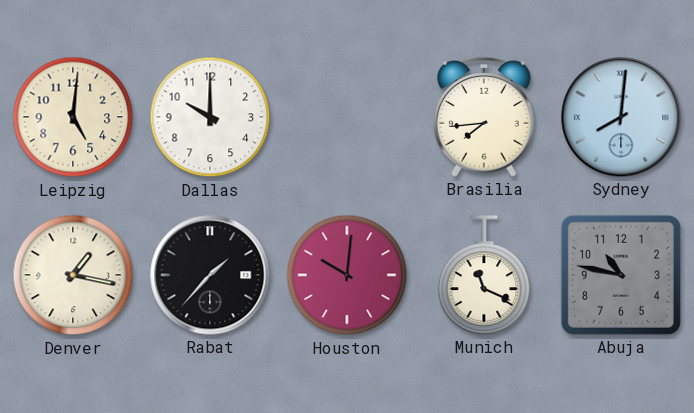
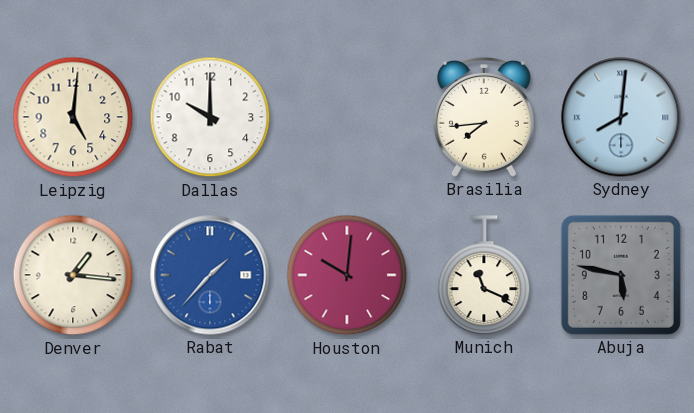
Denver: 1:17 -> 1:16
Rabat dial: black -> blue
Abuja: 10:47 -> 5:47
